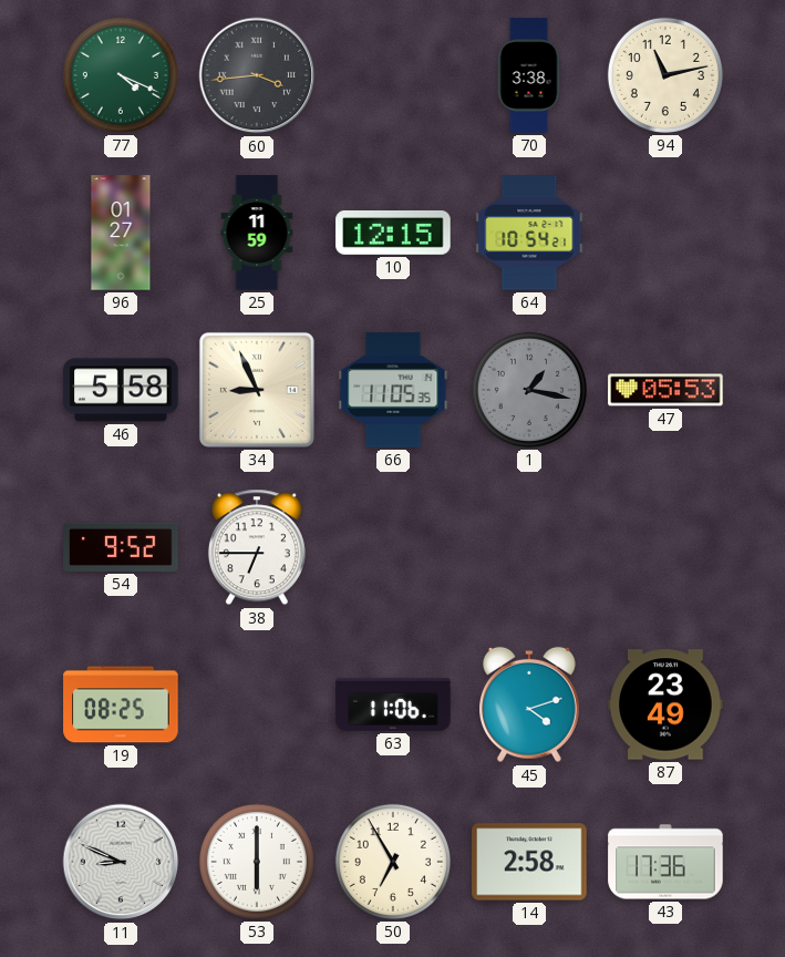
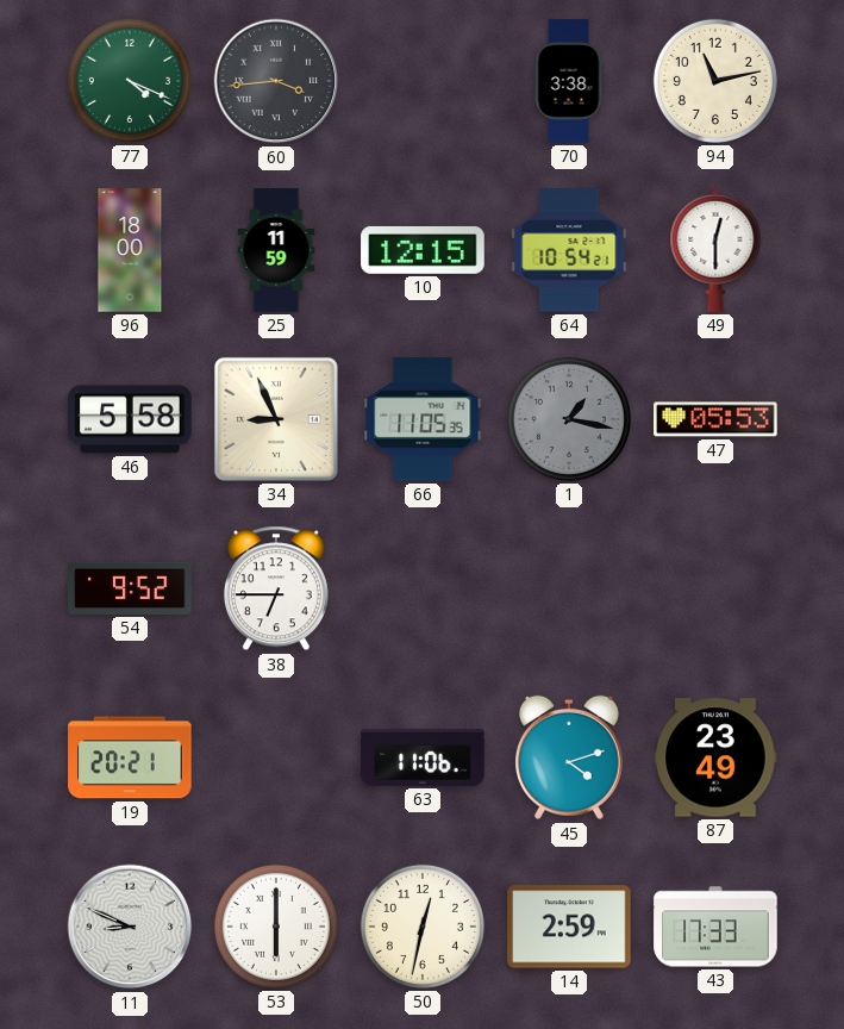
96: 01:27 -> 18:00
49: none -> 12:30
19: 08:25 -> 20:21
50: 6:55 -> 12:32
14: 2:58 -> 2:59
43: 17:36 -> 17:33
